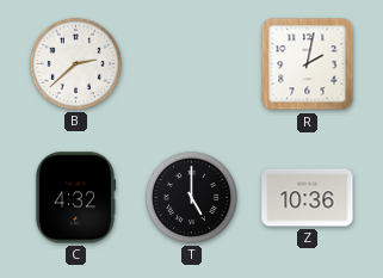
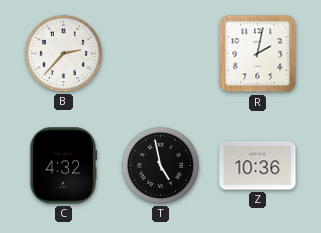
B: 2:38 -> 2:37
T: 5:00 -> 4:58
